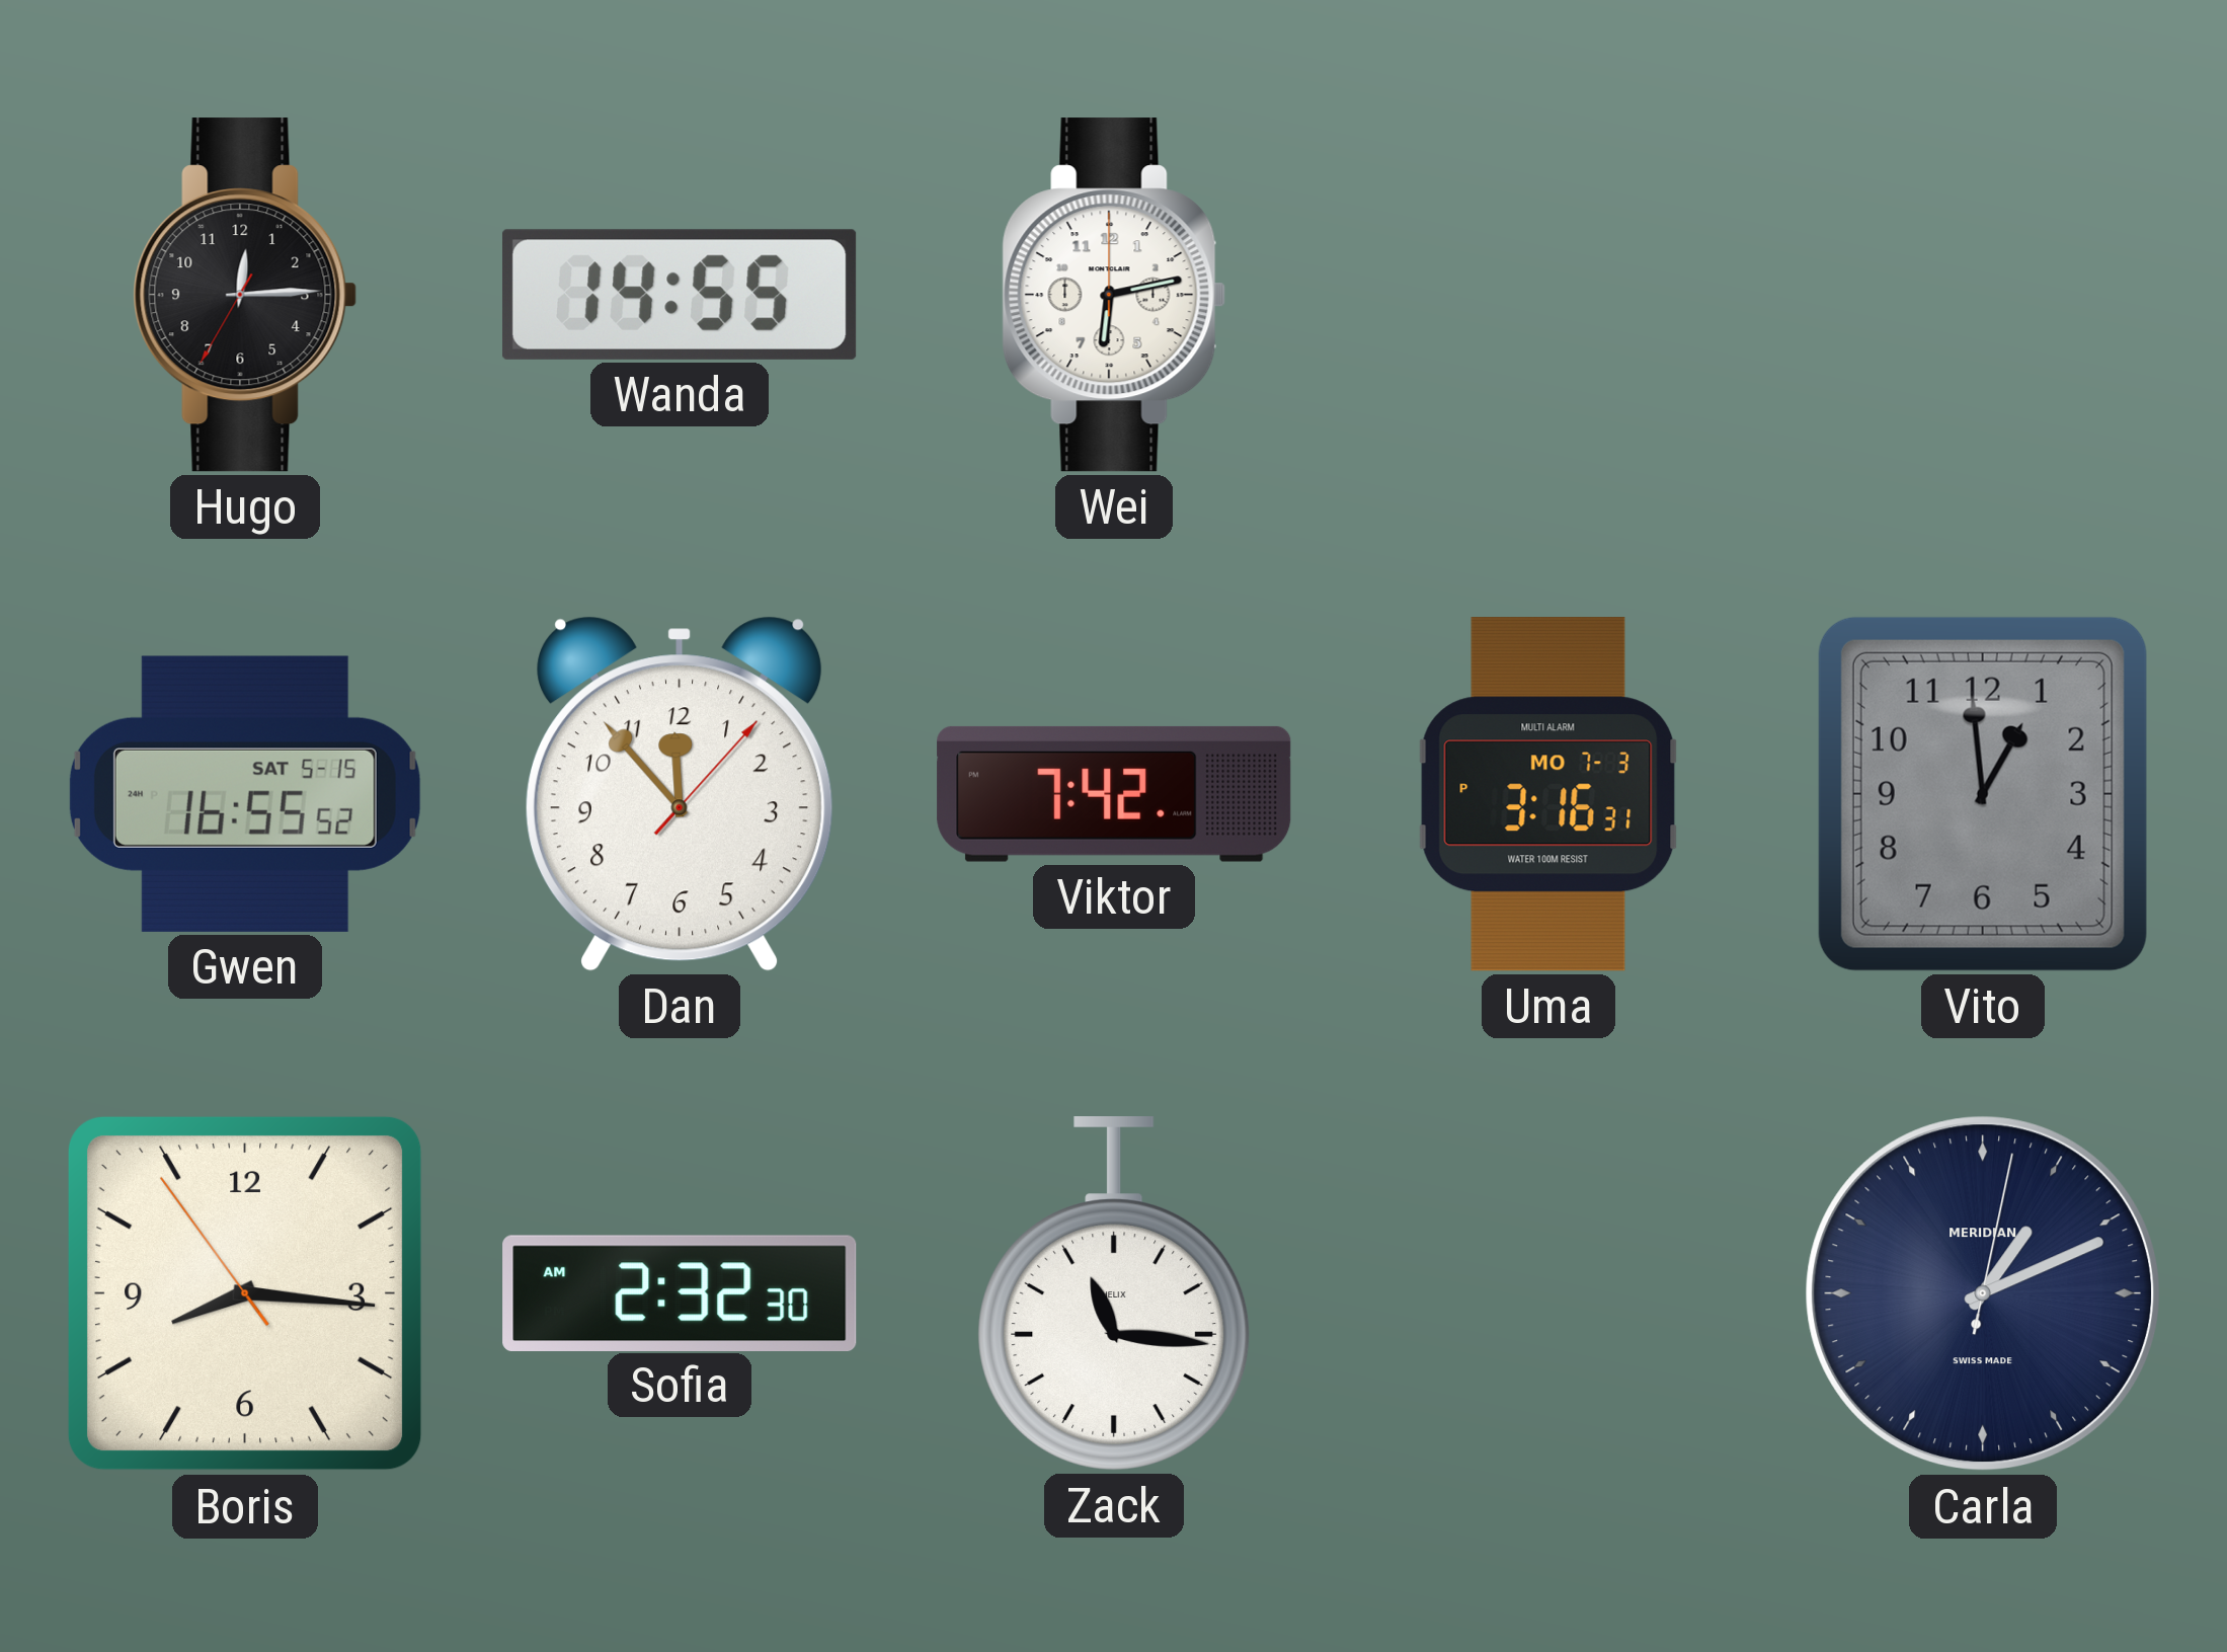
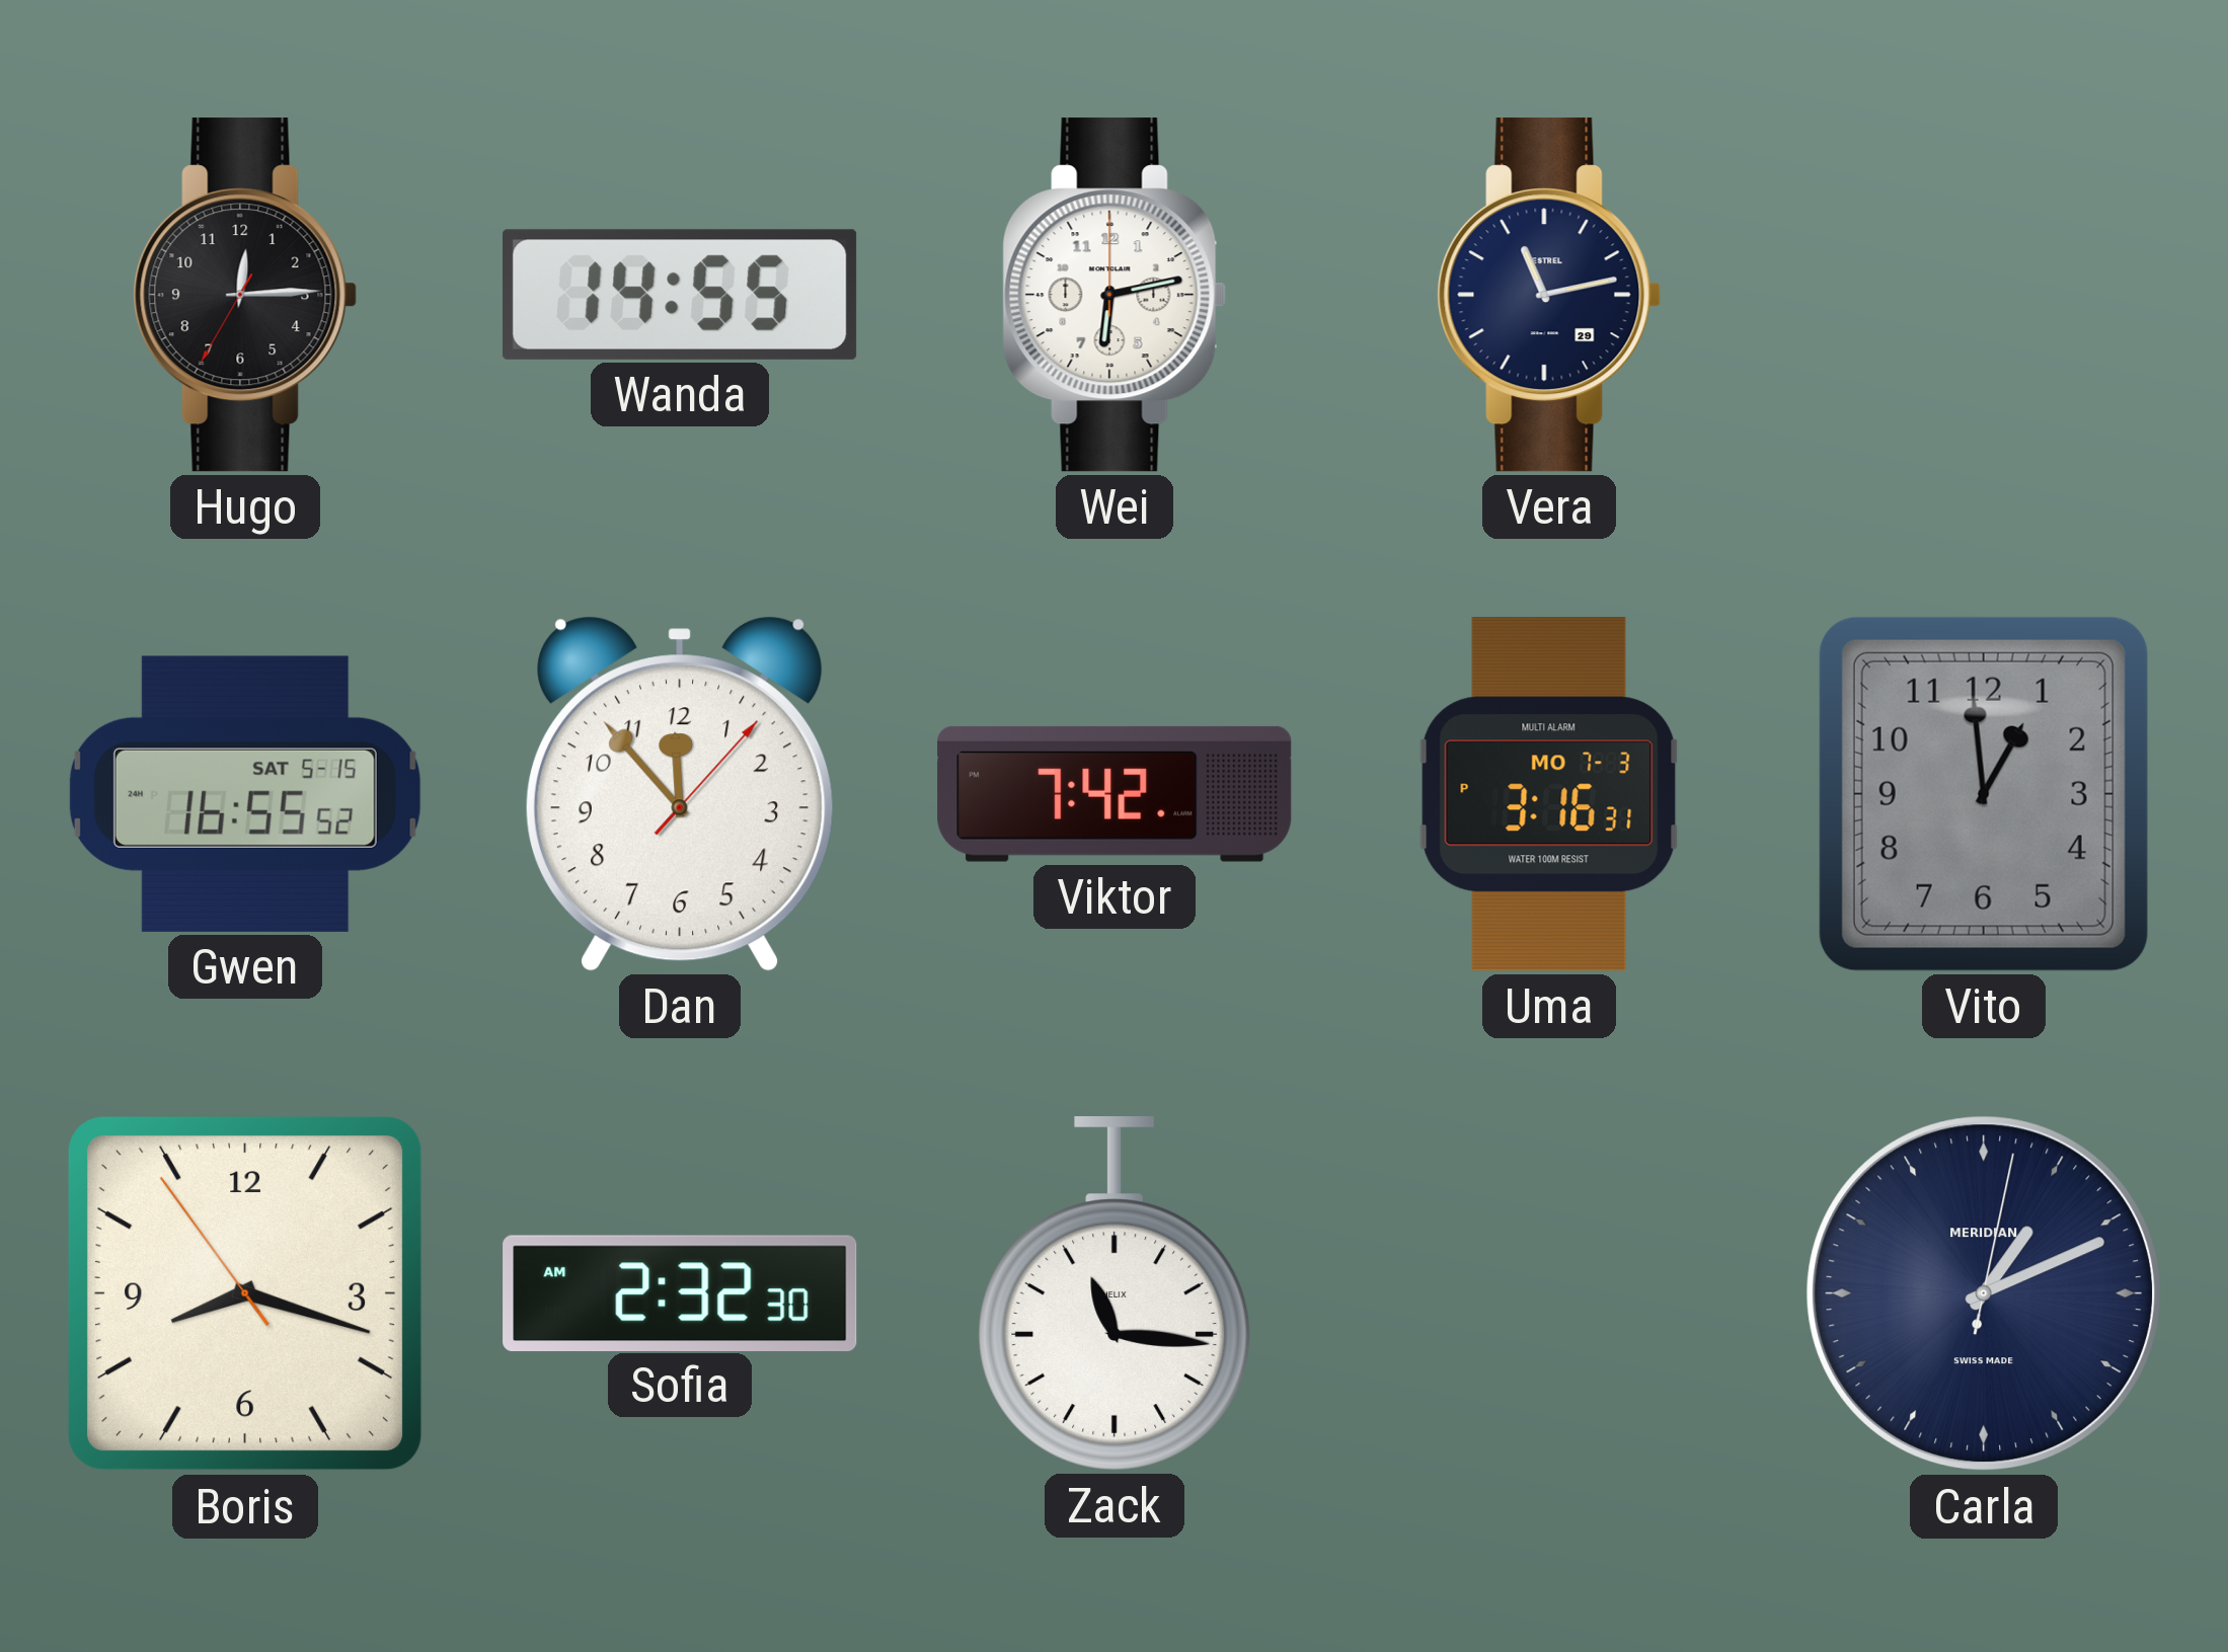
Vera: none -> 11:13
Boris: 8:15 -> 8:17
